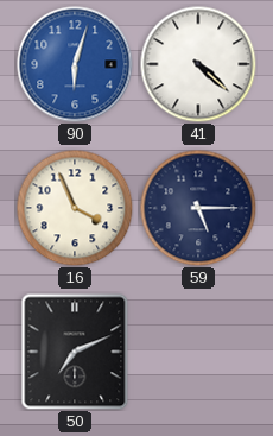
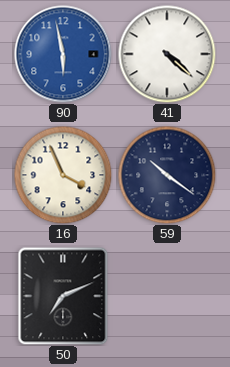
90: 6:03 -> 5:58
59: 5:15 -> 10:21
